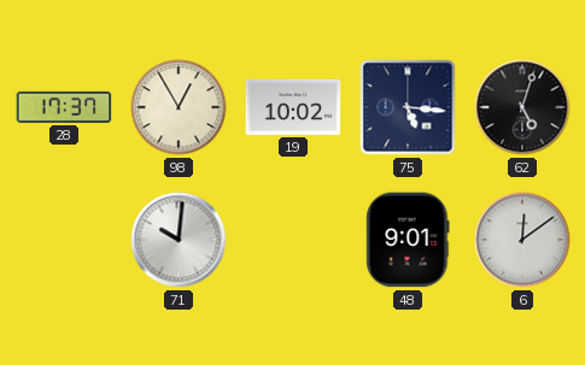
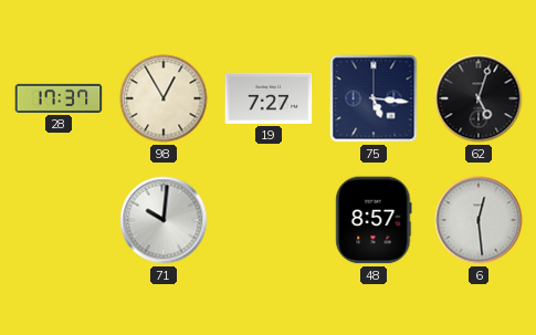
19: 10:02 -> 7:27
48: 9:01 -> 8:57
6: 12:09 -> 12:29
